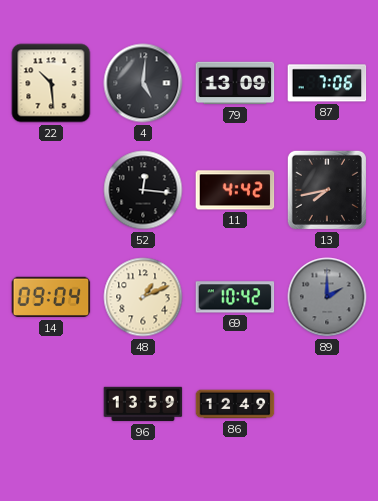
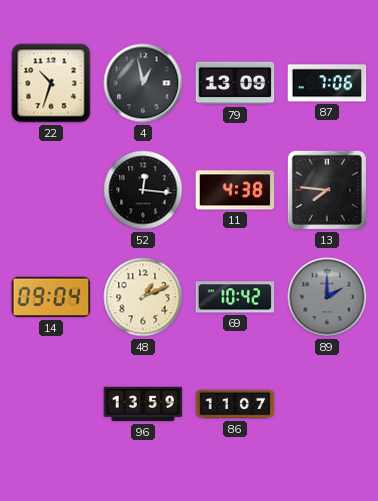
22: 10:29 -> 10:33
4: 5:01 -> 12:58
11: 4:42 -> 4:38
13: 7:43 -> 7:46
86: 12:49 -> 11:07
